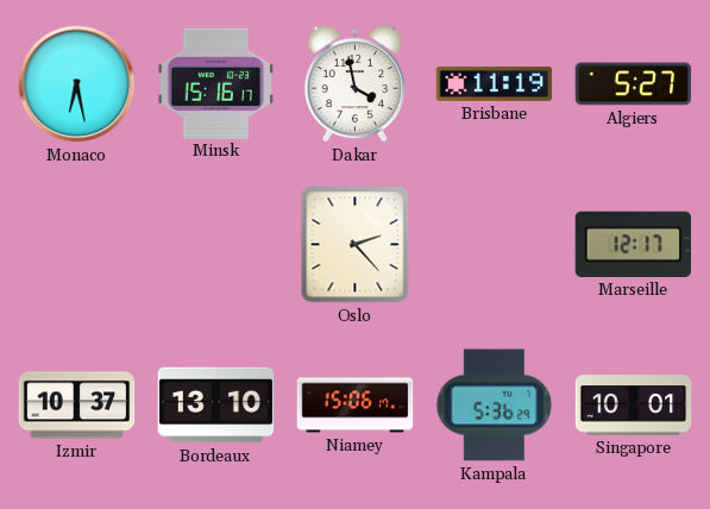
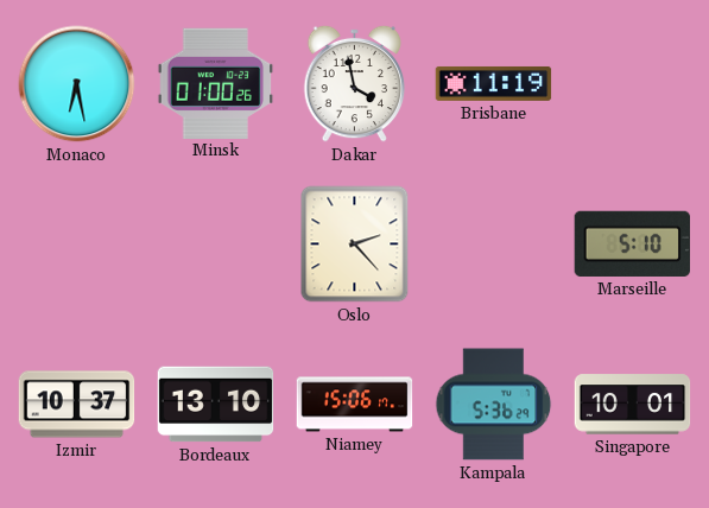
Minsk: 15:16 -> 01:00
Algiers: 5:27 -> none
Marseille: 12:17 -> 5:10
